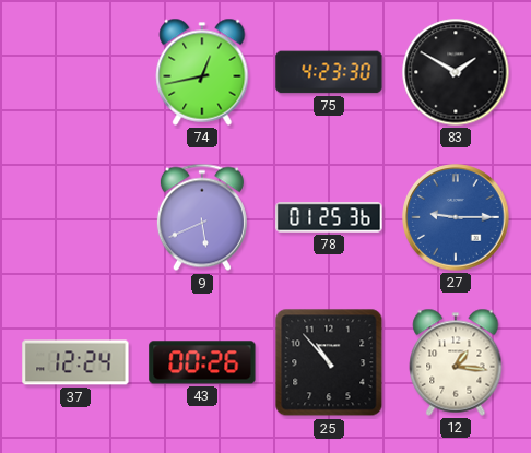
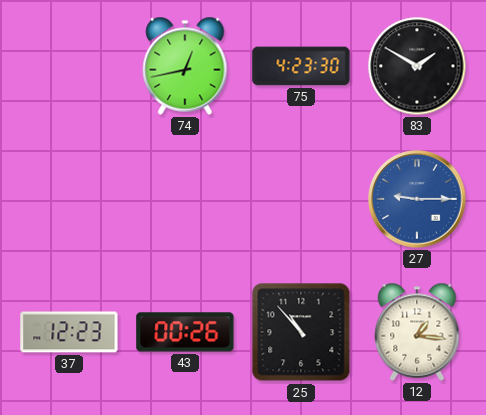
9: 5:41 -> none
78: 01:25 -> none
37: 12:24 -> 12:23
